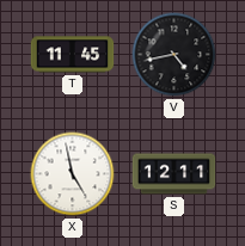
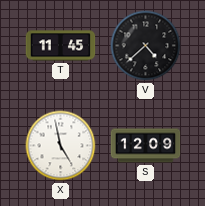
V: 4:43 -> 4:38
S: 12:11 -> 12:09
